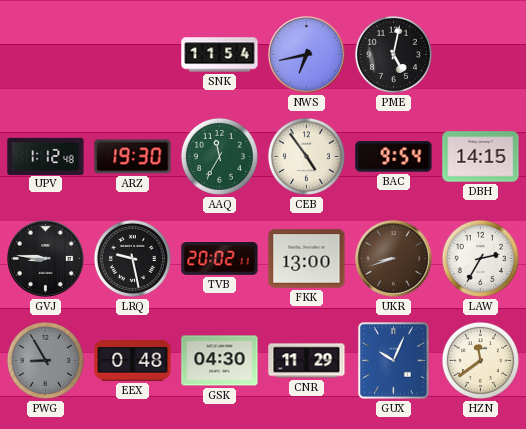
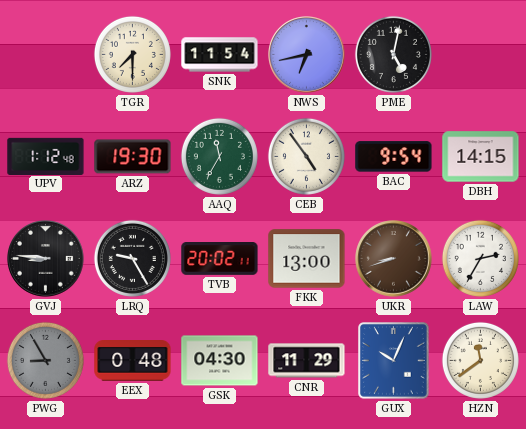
TGR: none -> 7:30
LRQ: 9:28 -> 9:25
